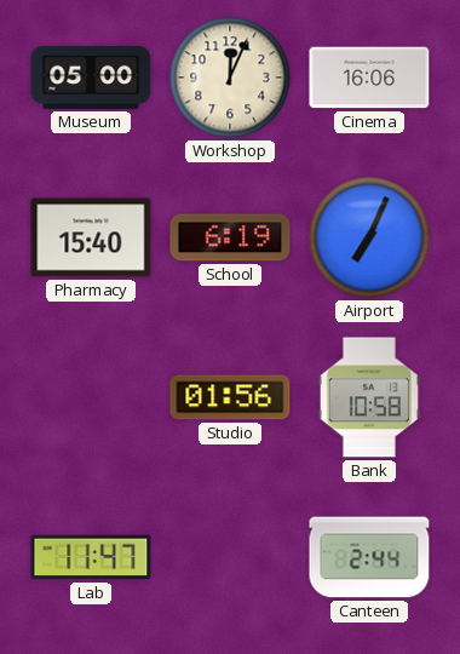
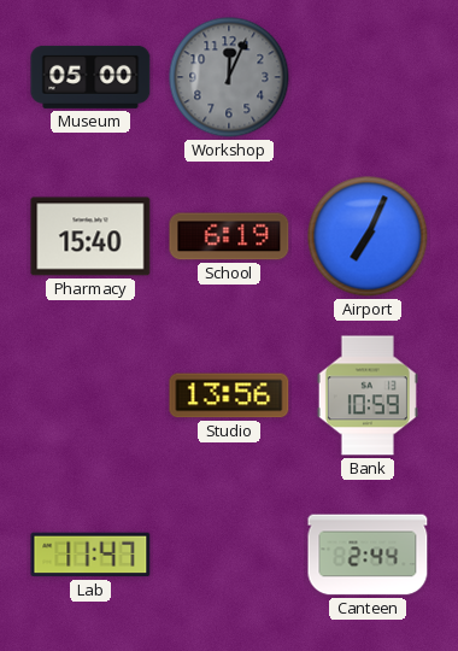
Workshop dial: cream -> grey
Cinema: 16:06 -> none
Studio: 01:56 -> 13:56
Bank: 10:58 -> 10:59
